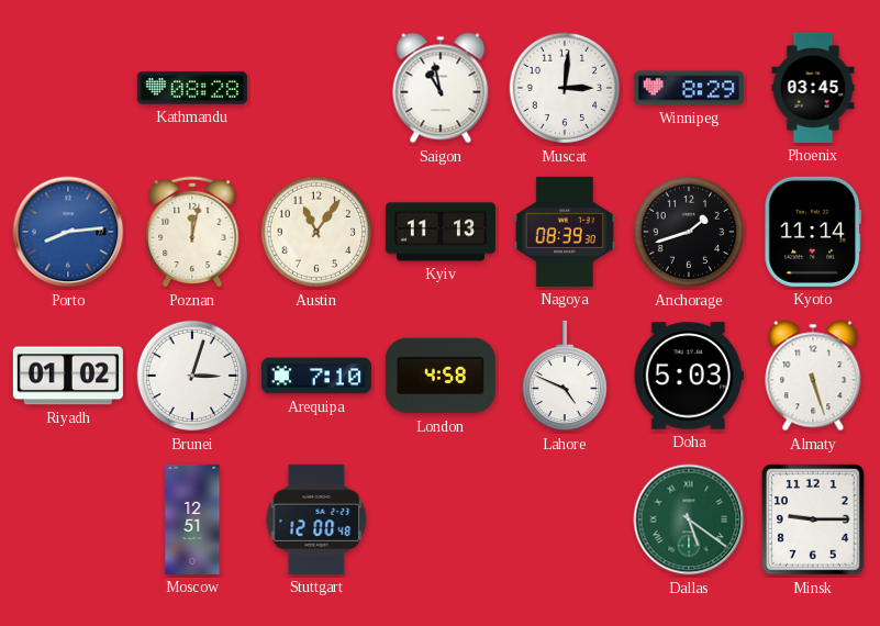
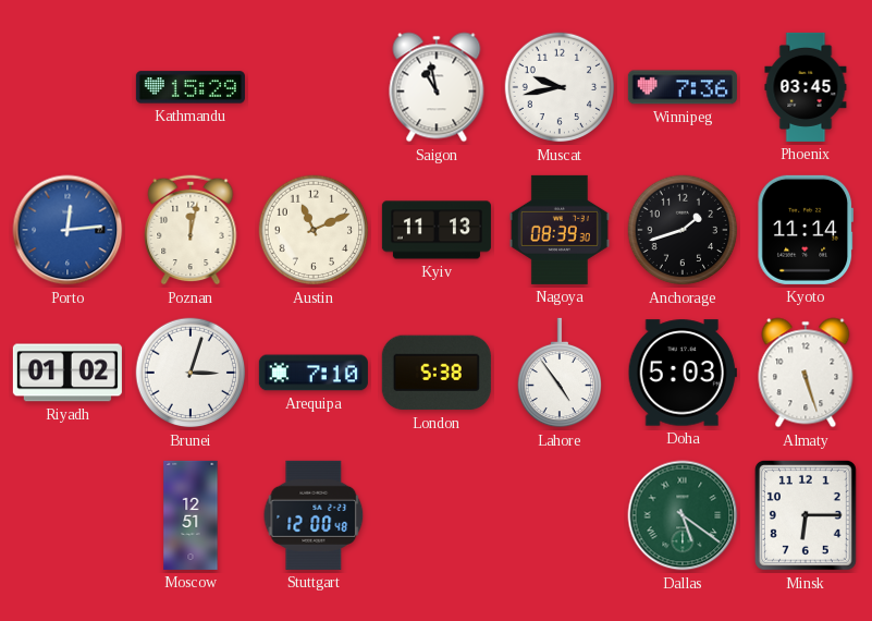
Kathmandu: 08:28 -> 15:29
Muscat: 3:01 -> 9:43
Winnipeg: 8:29 -> 7:36
Porto: 8:14 -> 12:14
Austin: 11:06 -> 11:11
London: 4:58 -> 5:38
Lahore: 4:49 -> 4:54
Minsk: 9:15 -> 6:15
